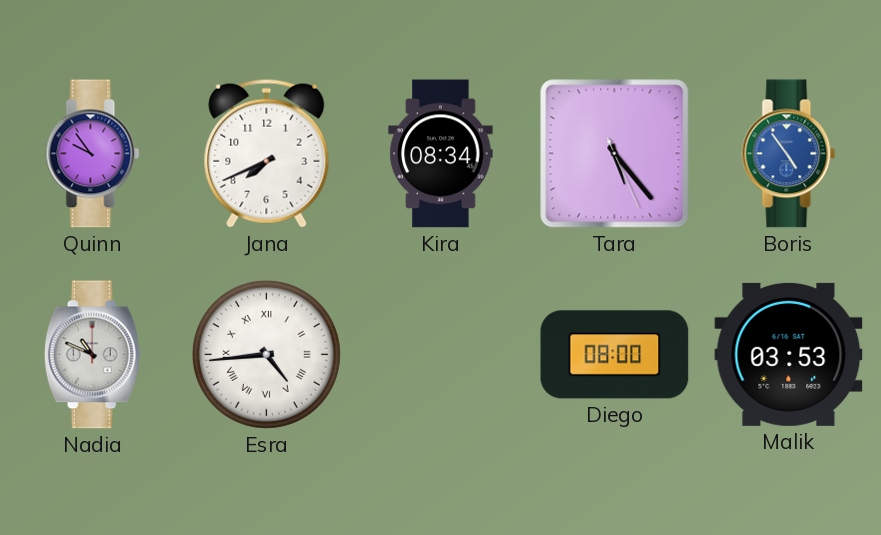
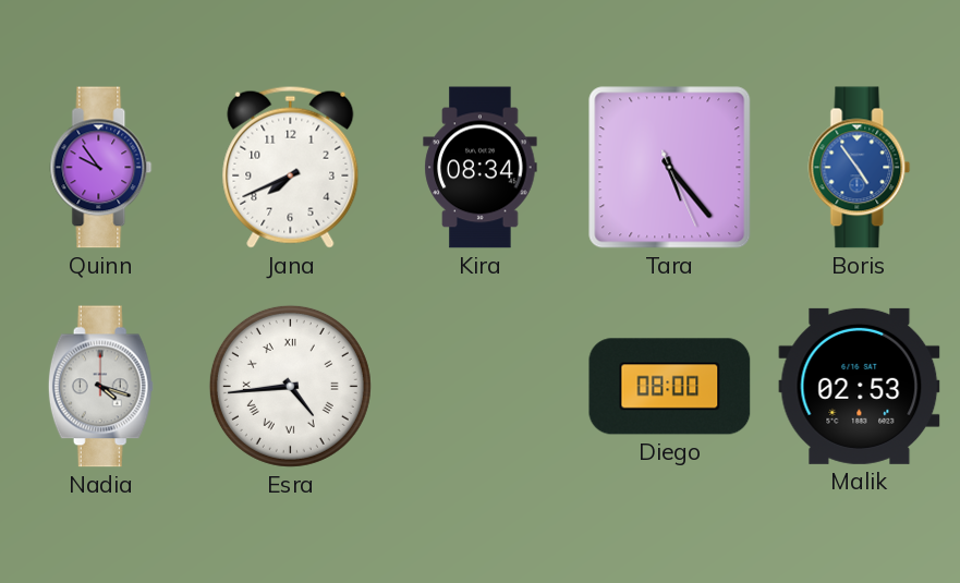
Nadia: 10:49 -> 4:18
Malik: 03:53 -> 02:53
